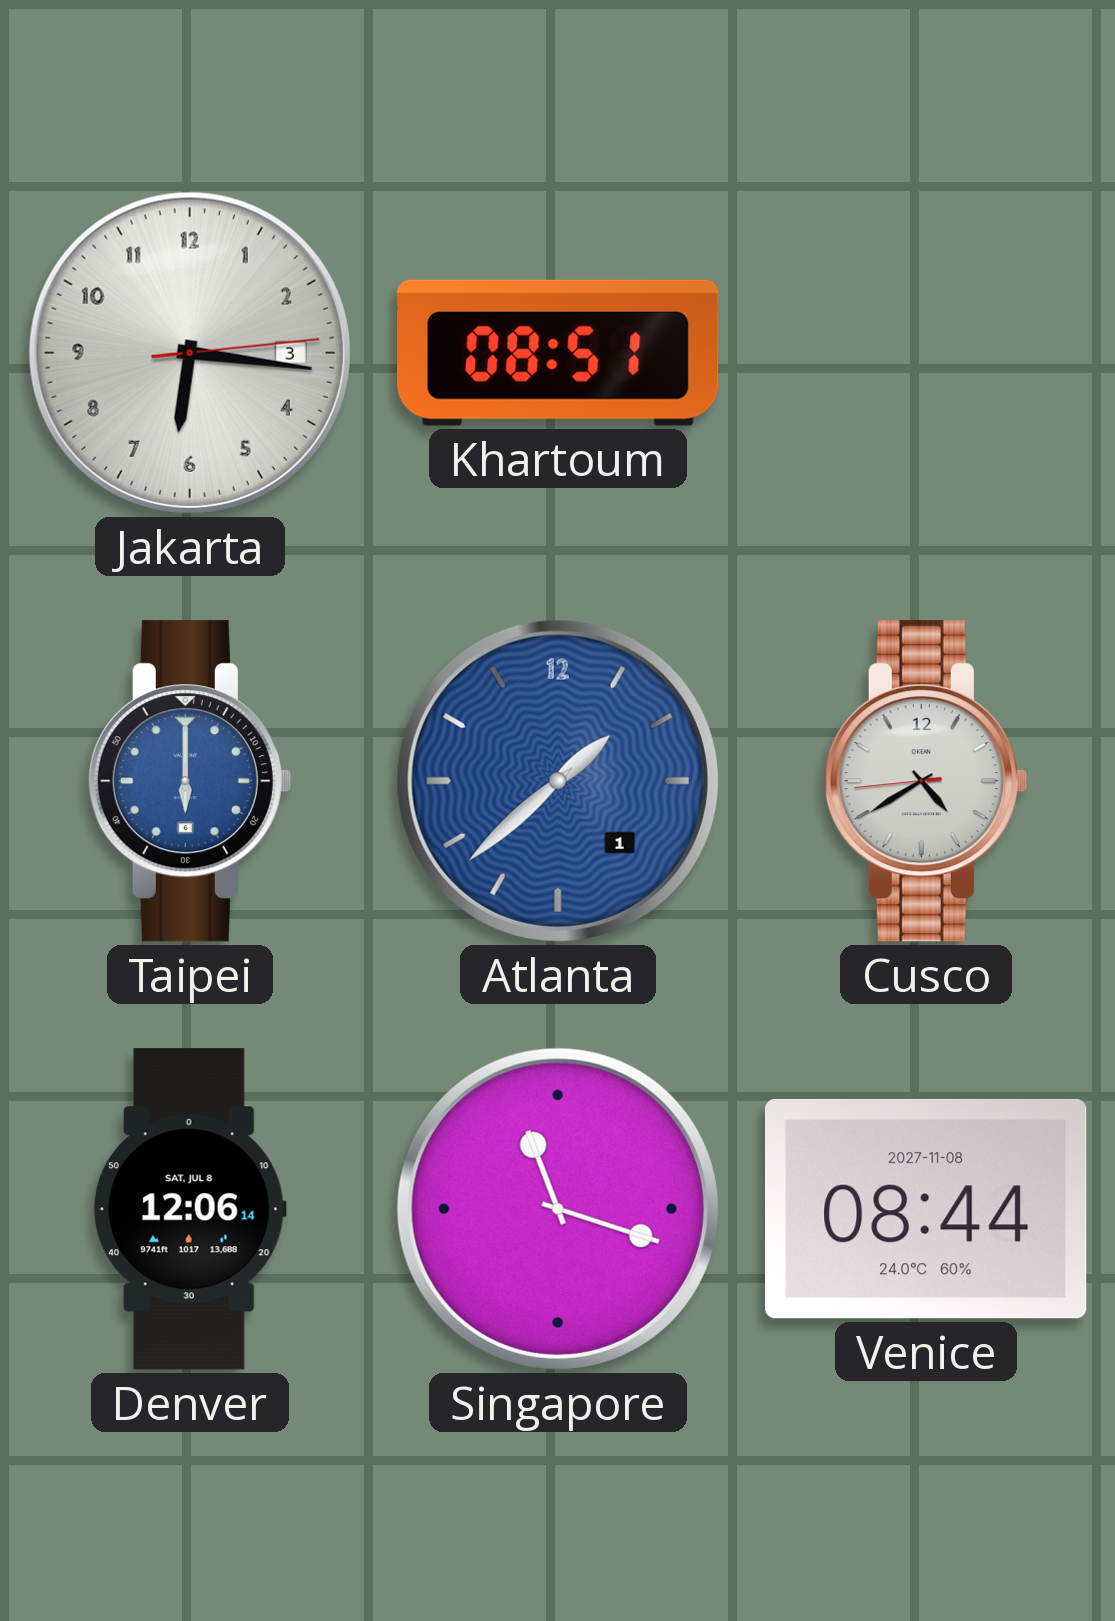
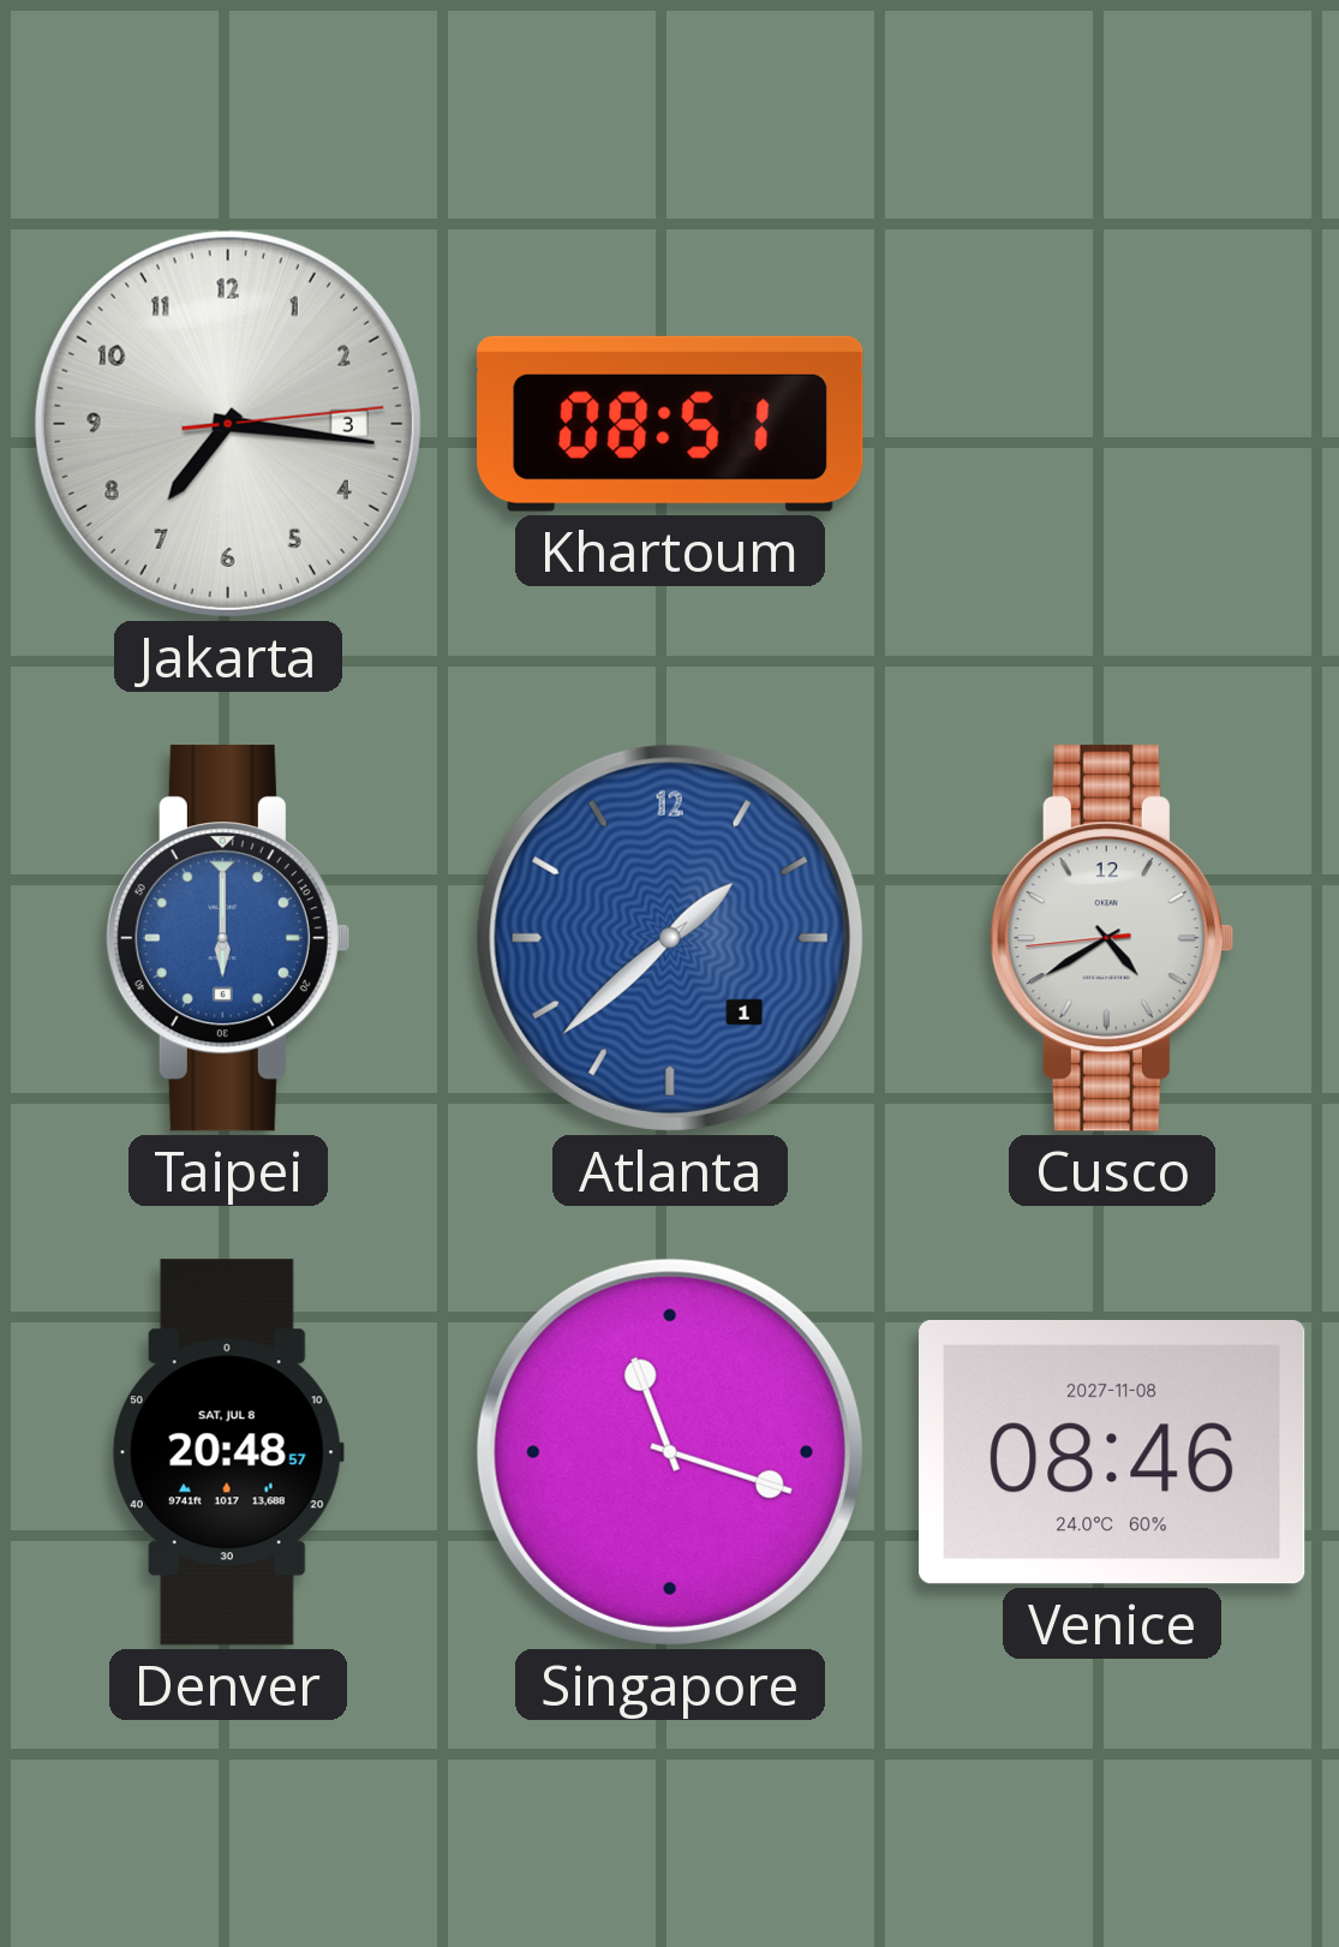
Jakarta: 6:16 -> 7:16
Denver: 12:06 -> 20:48
Venice: 08:44 -> 08:46
